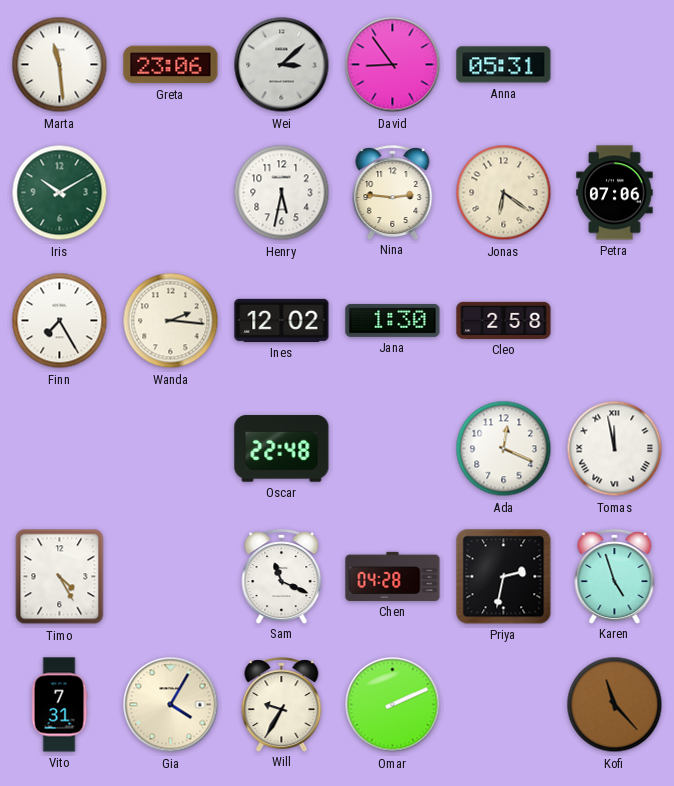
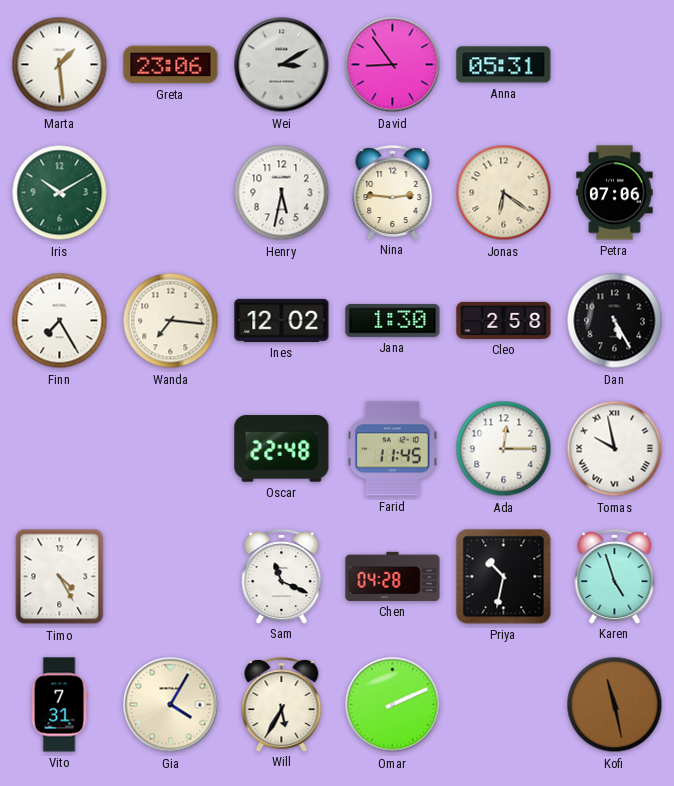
Marta: 11:29 -> 1:29
Wei: 3:08 -> 3:10
Wanda: 2:16 -> 7:16
Dan: none -> 5:25
Farid: none -> 11:45
Ada: 12:19 -> 12:15
Tomas: 11:58 -> 9:58
Priya: 2:32 -> 10:32
Will: 9:35 -> 5:35
Kofi: 11:23 -> 11:28
